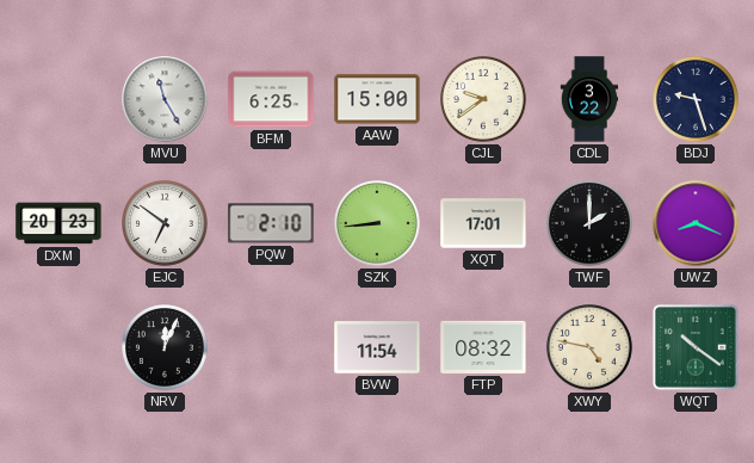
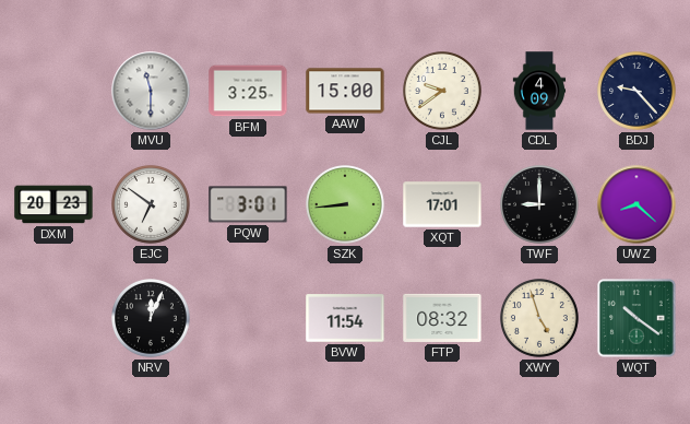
MVU: 11:25 -> 11:30
BFM: 6:25 -> 3:25
CDL: 3:22 -> 4:09
BDJ: 9:27 -> 9:23
PQW: 2:10 -> 3:01
TWF: 2:00 -> 9:00
UWZ: 8:19 -> 8:22
XWY: 4:47 -> 4:57
